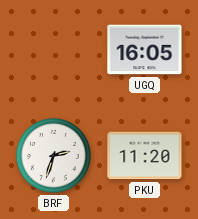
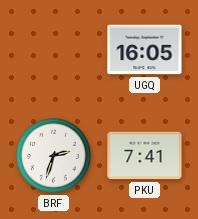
PKU: 11:20 -> 7:41
